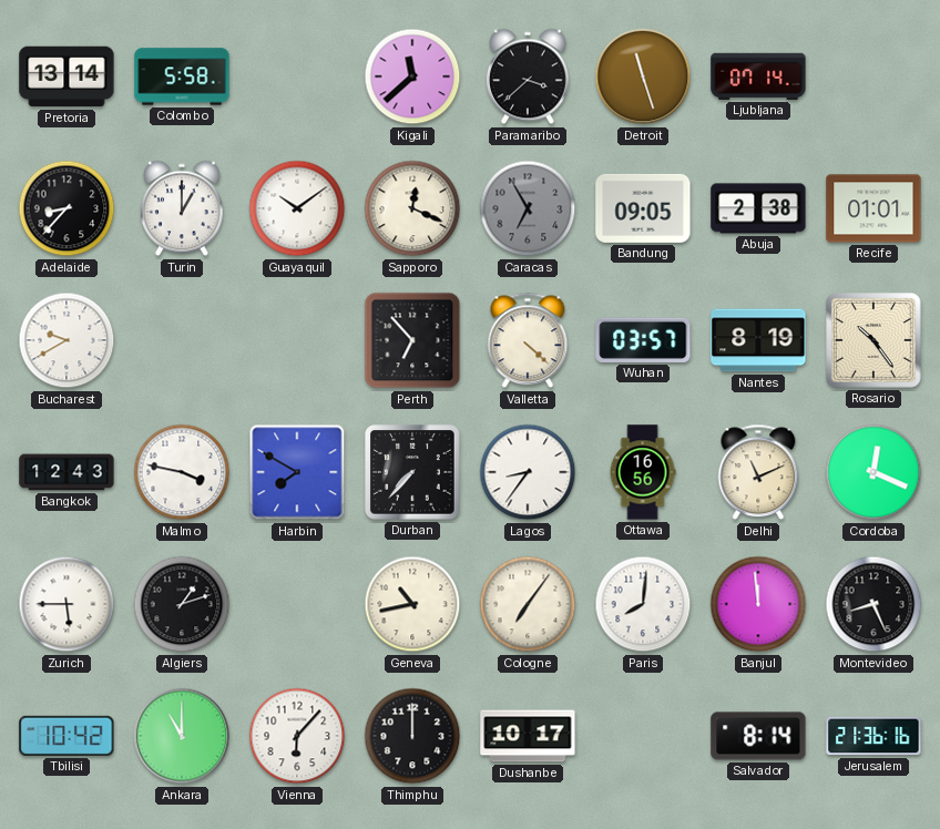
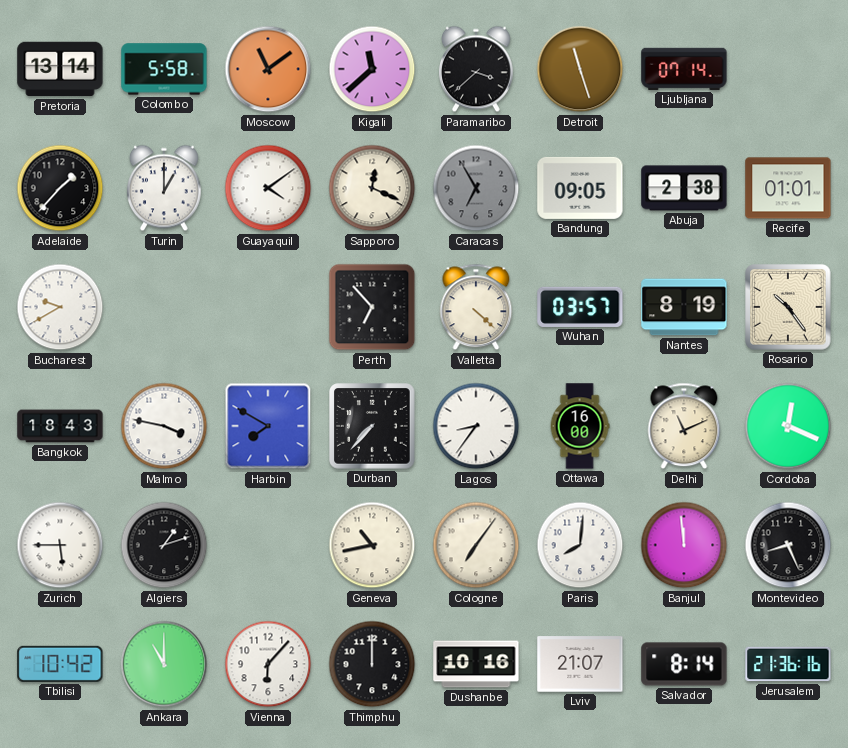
Moscow: none -> 11:09
Adelaide: 8:37 -> 1:37
Guayaquil: 10:09 -> 4:09
Bangkok: 12:43 -> 18:43
Ottawa: 16:56 -> 16:00
Dushanbe: 10:17 -> 10:16
Lviv: none -> 21:07
